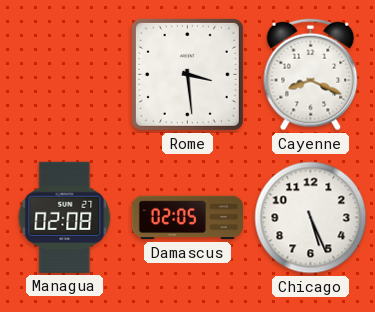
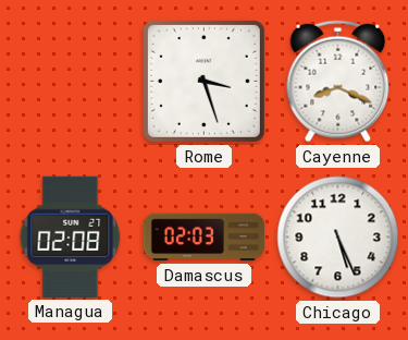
Rome: 3:29 -> 3:27
Damascus: 02:05 -> 02:03
